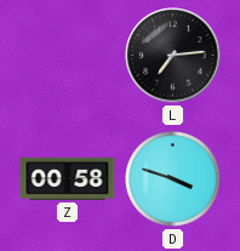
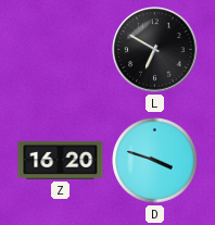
L: 7:14 -> 6:50
Z: 00:58 -> 16:20
